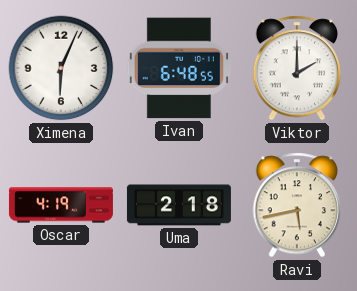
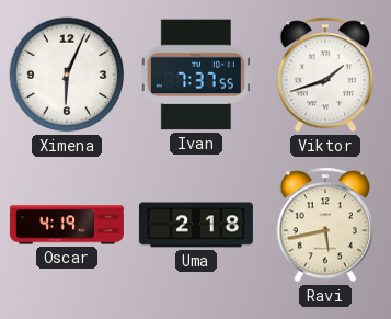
Ivan: 6:48 -> 7:37
Viktor: 2:00 -> 1:42
